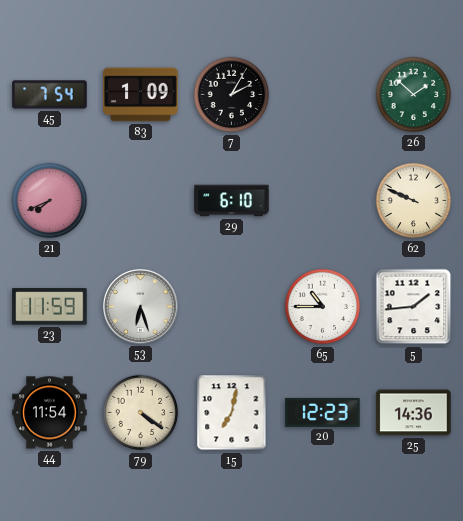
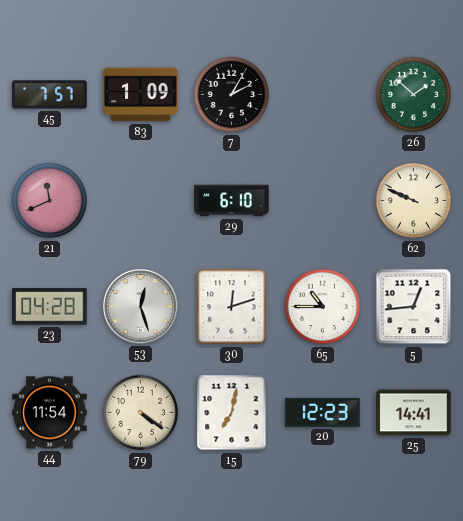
45: 7:54 -> 7:57
21: 7:41 -> 11:41
23: 11:59 -> 04:28
53: 6:27 -> 12:27
30: none -> 12:12
5: 1:44 -> 12:44
25: 14:36 -> 14:41
